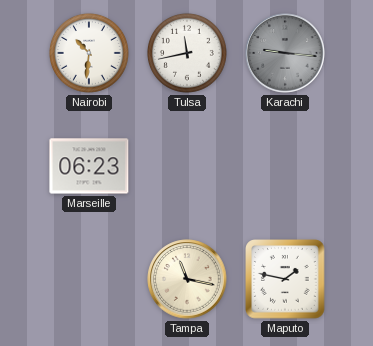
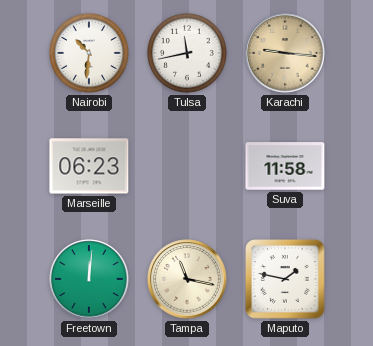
Karachi dial: grey -> champagne
Suva: none -> 11:58
Freetown: none -> 12:01
